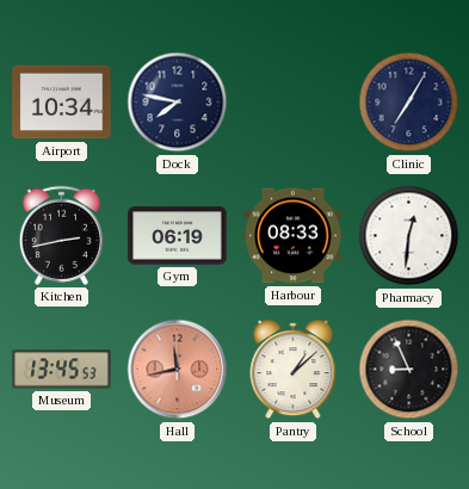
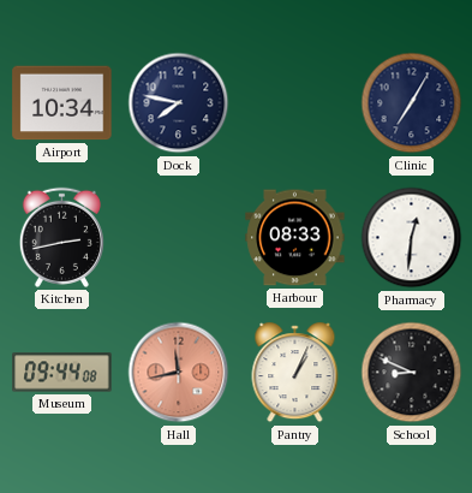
Gym: 06:19 -> none
Museum: 13:45 -> 09:44
Pantry: 1:08 -> 1:04
School: 8:56 -> 8:49
